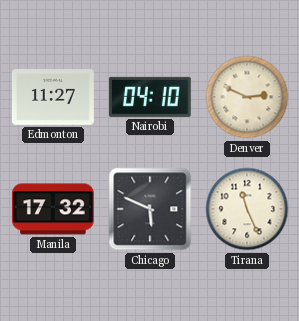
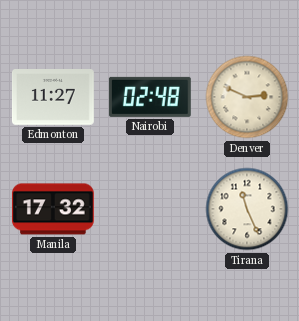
Nairobi: 04:10 -> 02:48
Chicago: 5:49 -> none
